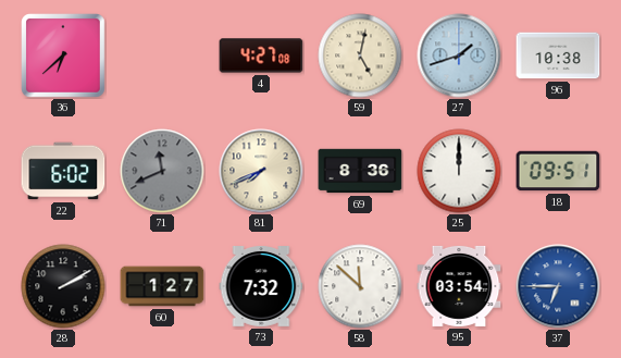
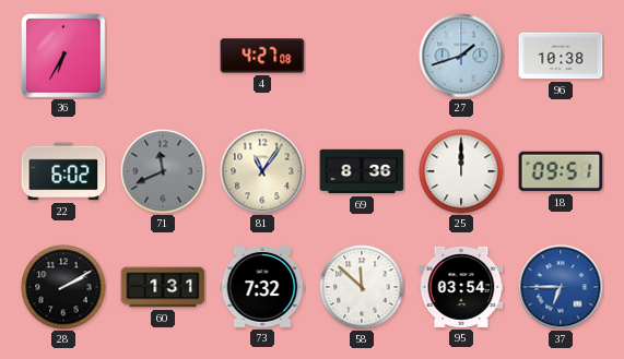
36: 6:38 -> 6:35
59: 5:02 -> none
81: 7:41 -> 11:06
60: 1:27 -> 1:31
